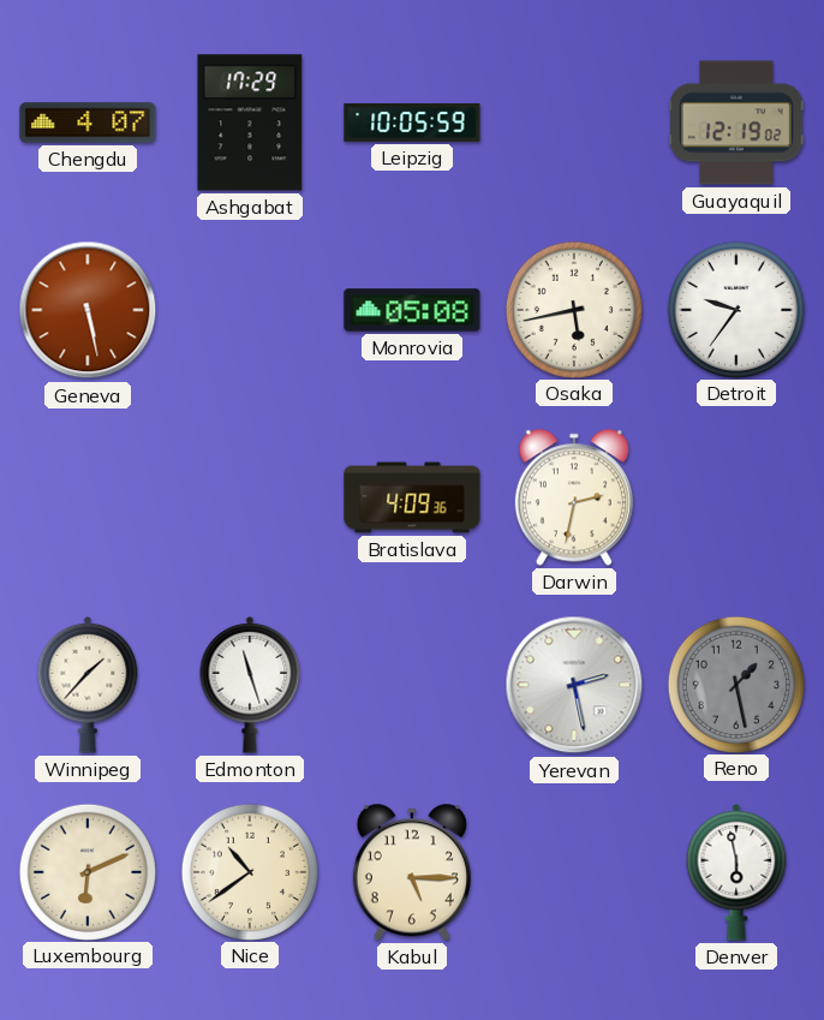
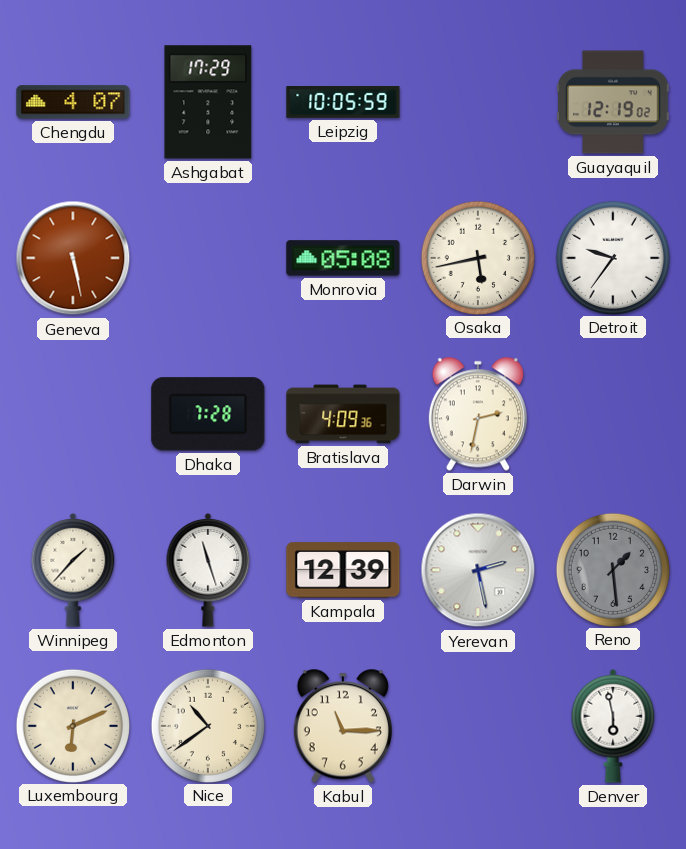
Dhaka: none -> 7:28
Kampala: none -> 12:39
Reno: 1:28 -> 1:29
Kabul: 5:15 -> 11:15
